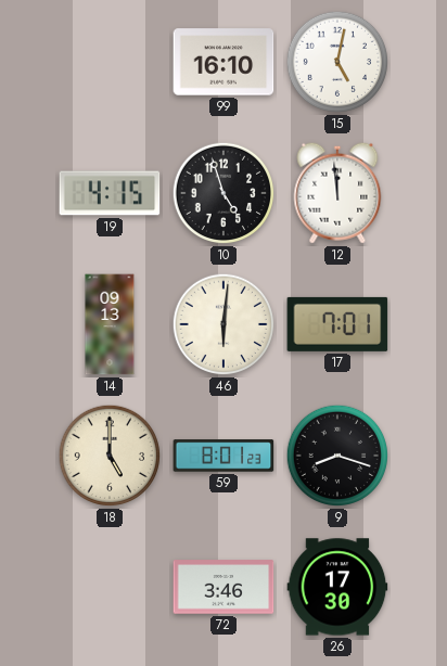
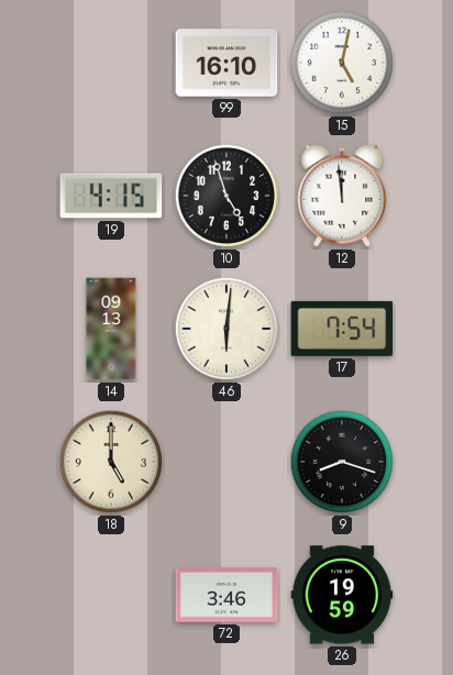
17: 7:01 -> 7:54
59: 8:01 -> none
26: 17:30 -> 19:59
